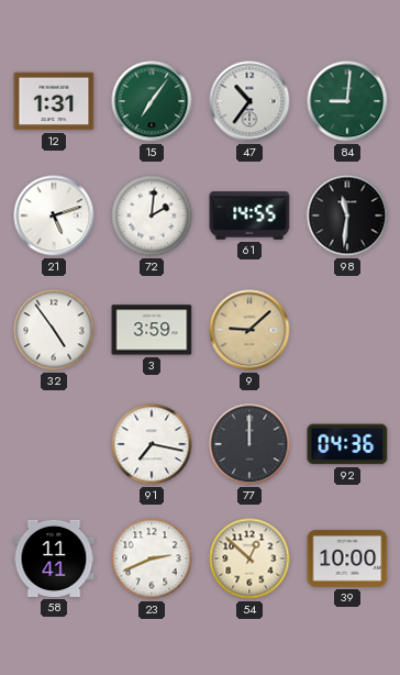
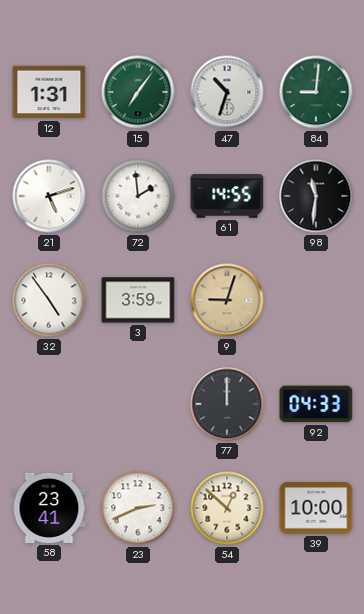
47: 10:36 -> 10:33
72: 2:01 -> 1:59
9: 9:08 -> 9:03
91: 7:17 -> none
92: 04:36 -> 04:33
58: 11:41 -> 23:41
